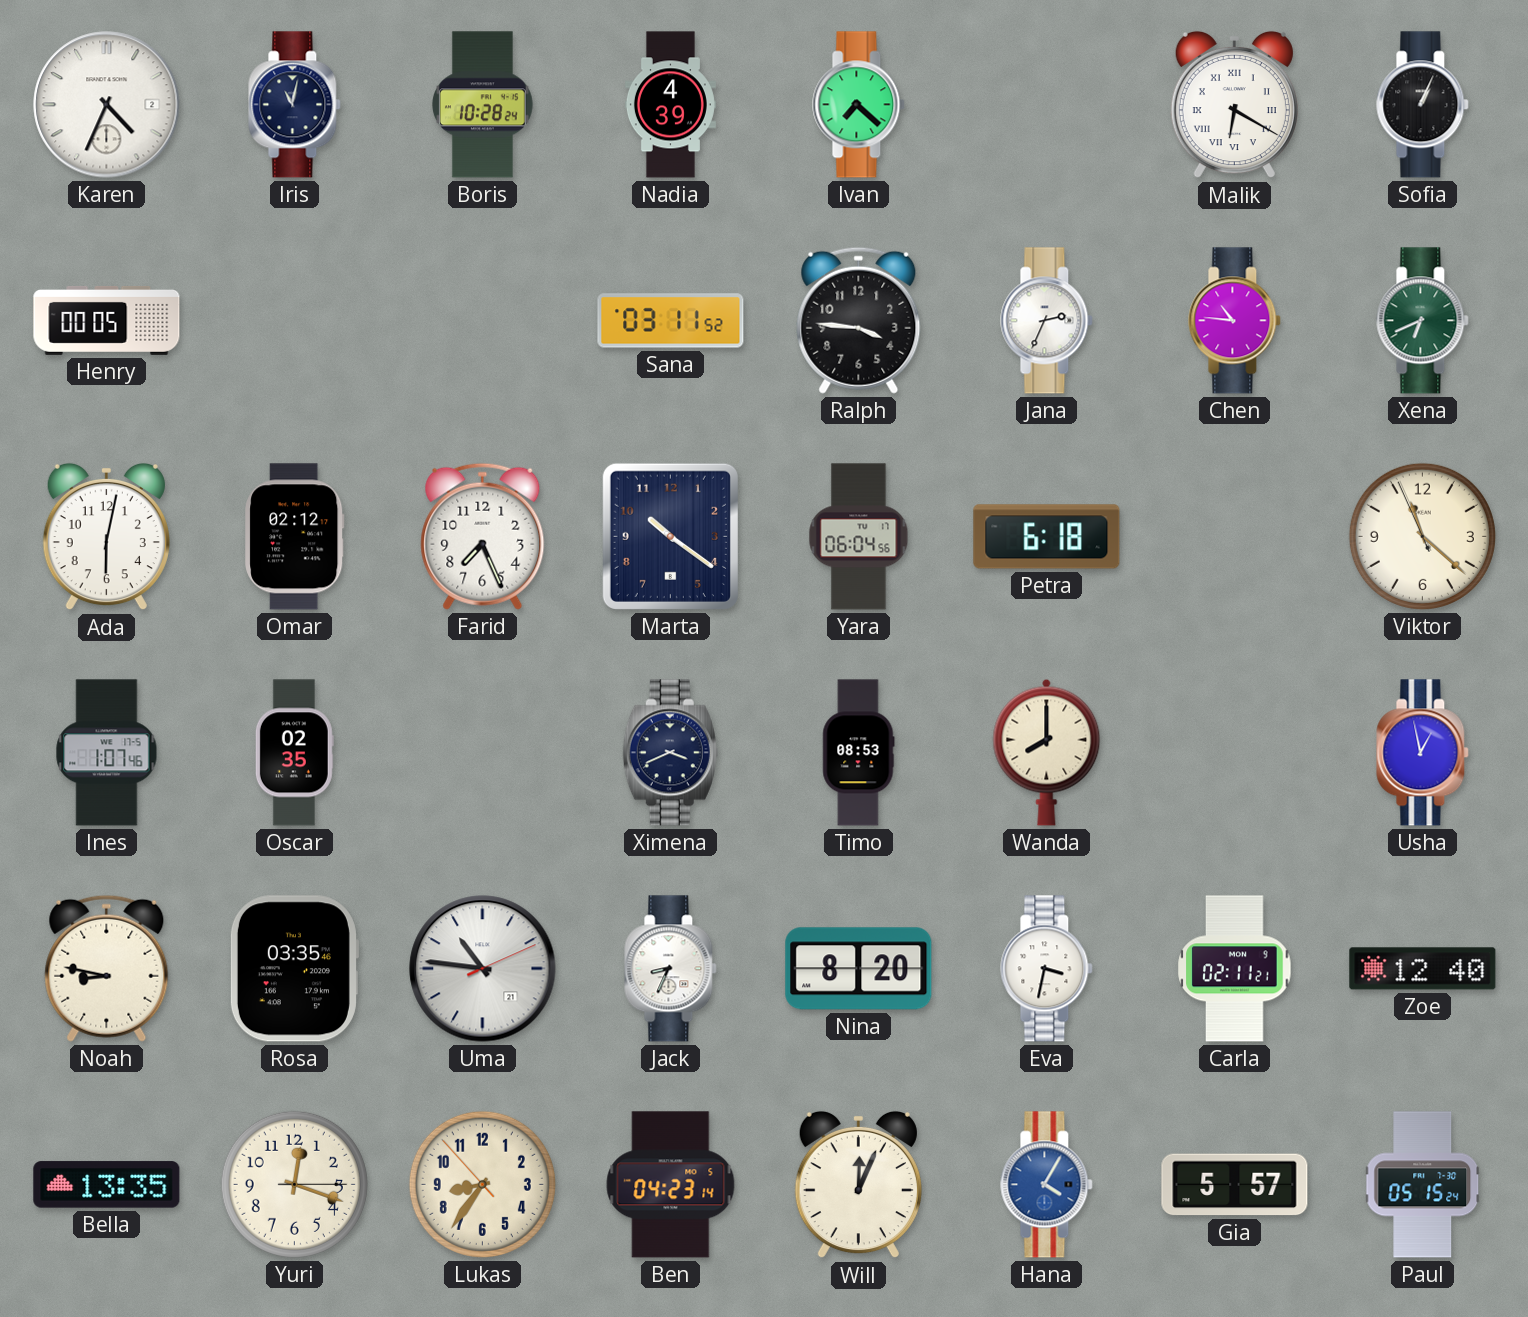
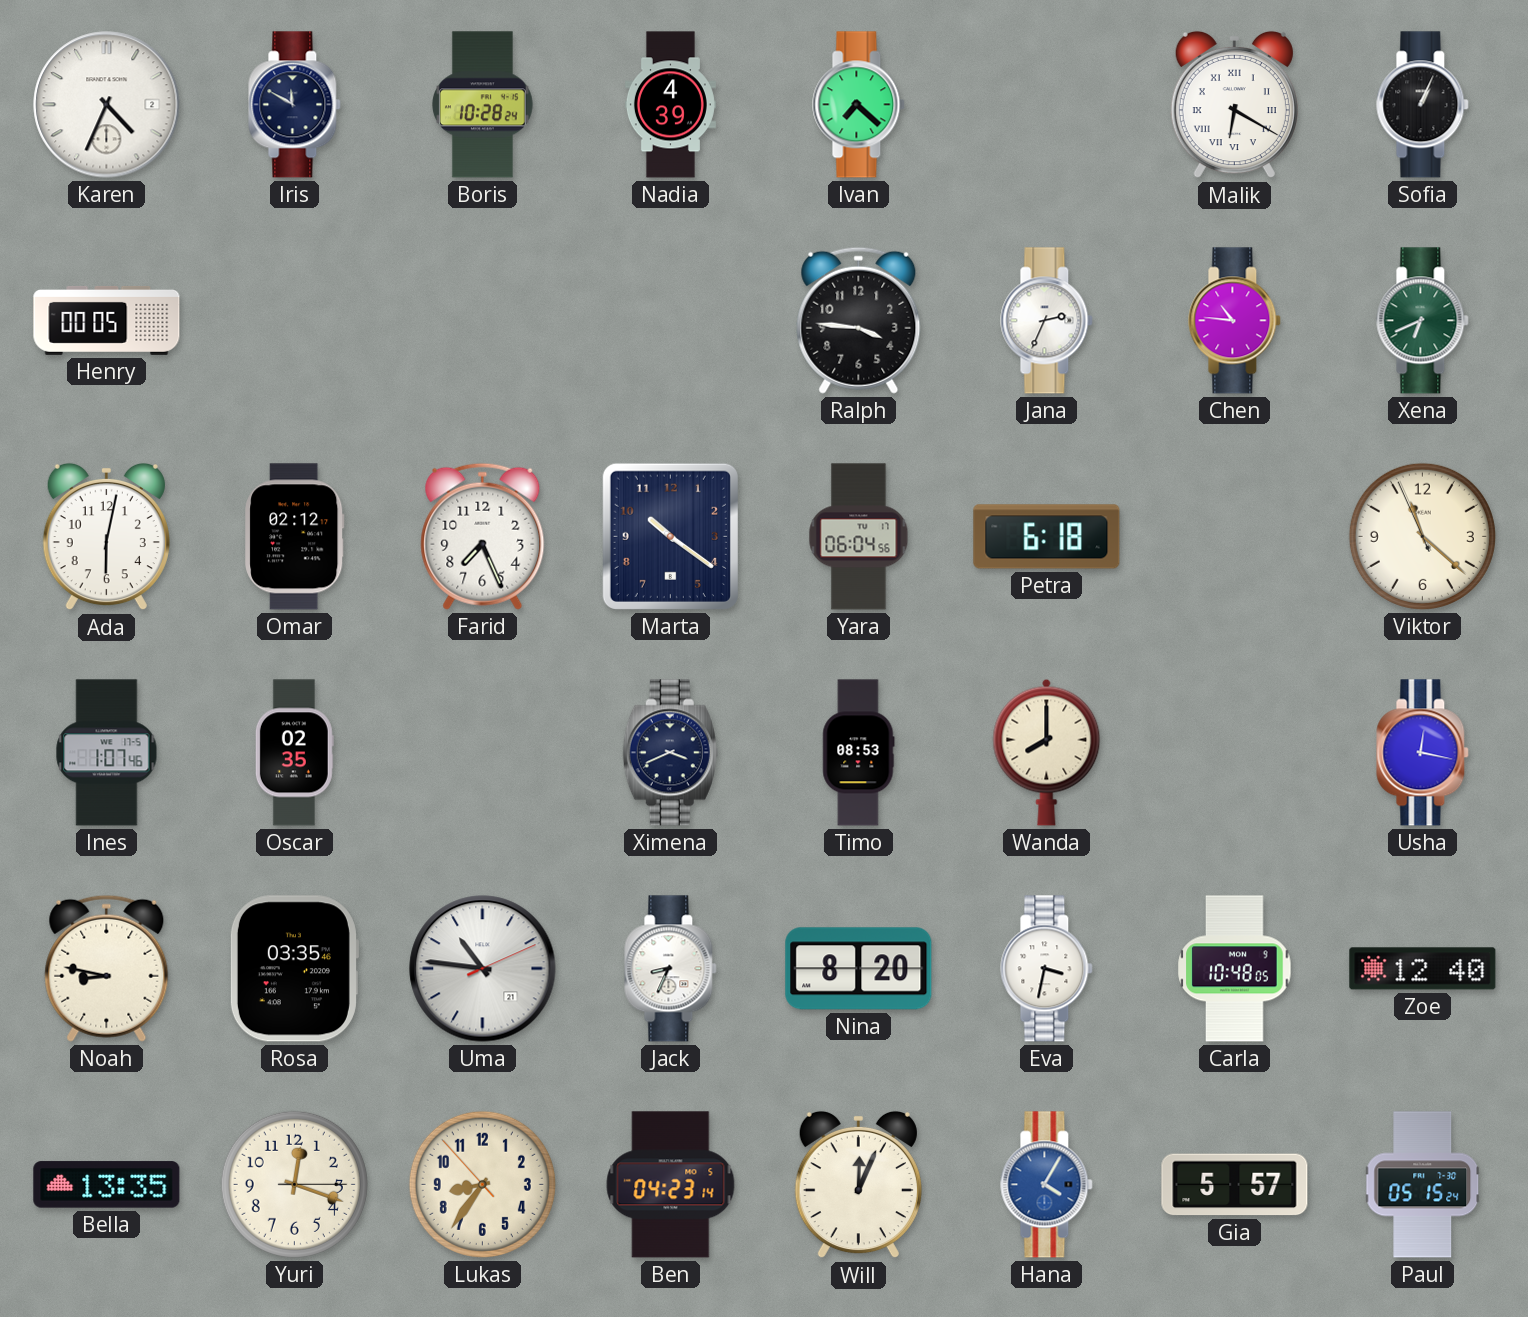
Iris: 11:02 -> 11:50
Sana: 03:11 -> none
Usha: 12:58 -> 12:17
Carla: 02:11 -> 10:48
